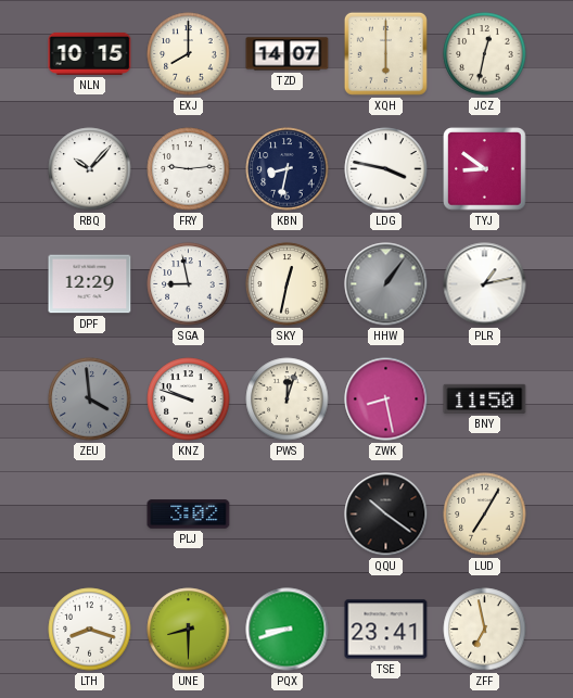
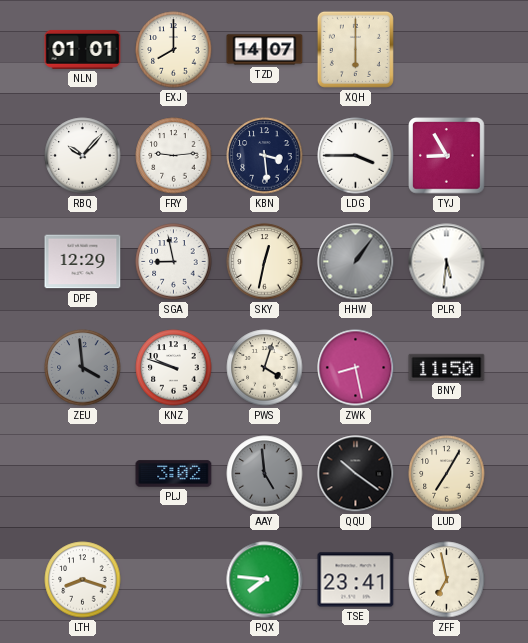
NLN: 10:15 -> 01:01
JCZ: 12:32 -> none
KBN: 8:32 -> 3:29
LDG: 3:47 -> 3:45
TYJ: 8:51 -> 8:55
PLR: 1:13 -> 5:31
PWS: 12:03 -> 4:03
AAY: none -> 4:59
UNE: 8:30 -> none
PQX: 8:42 -> 7:46
